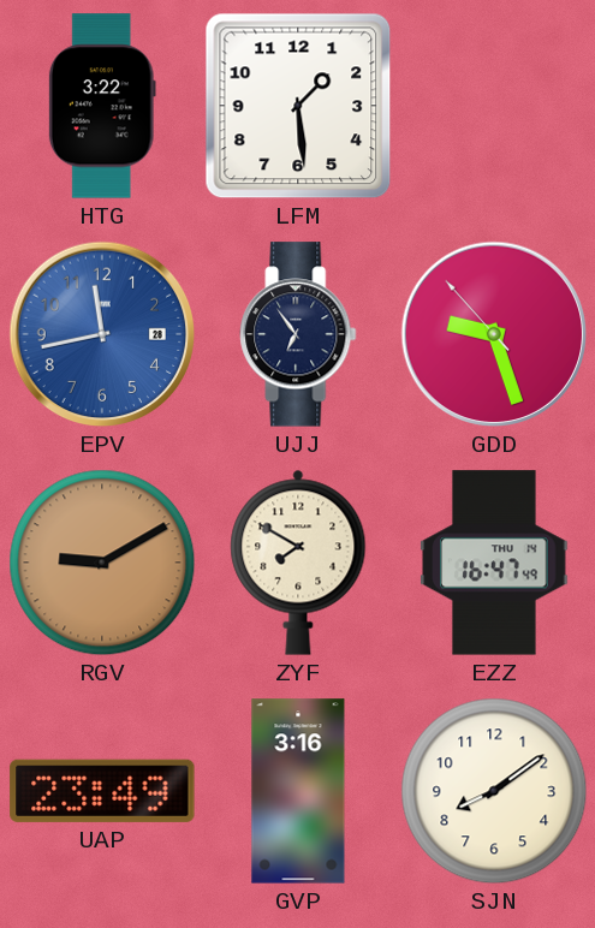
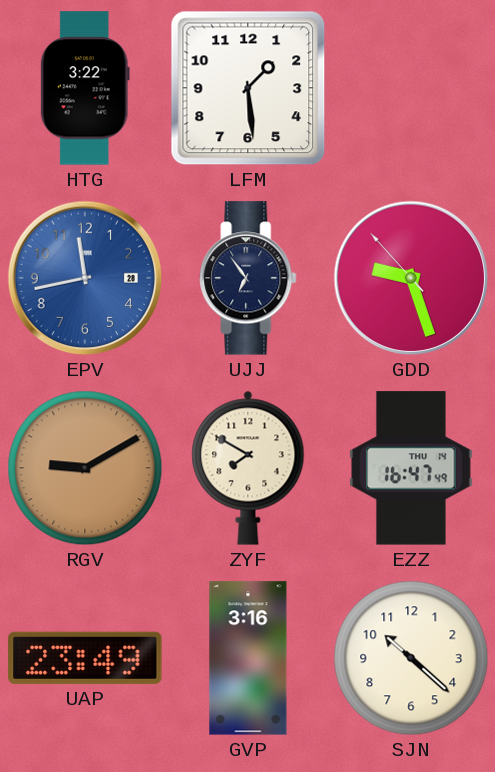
SJN: 8:09 -> 10:22
